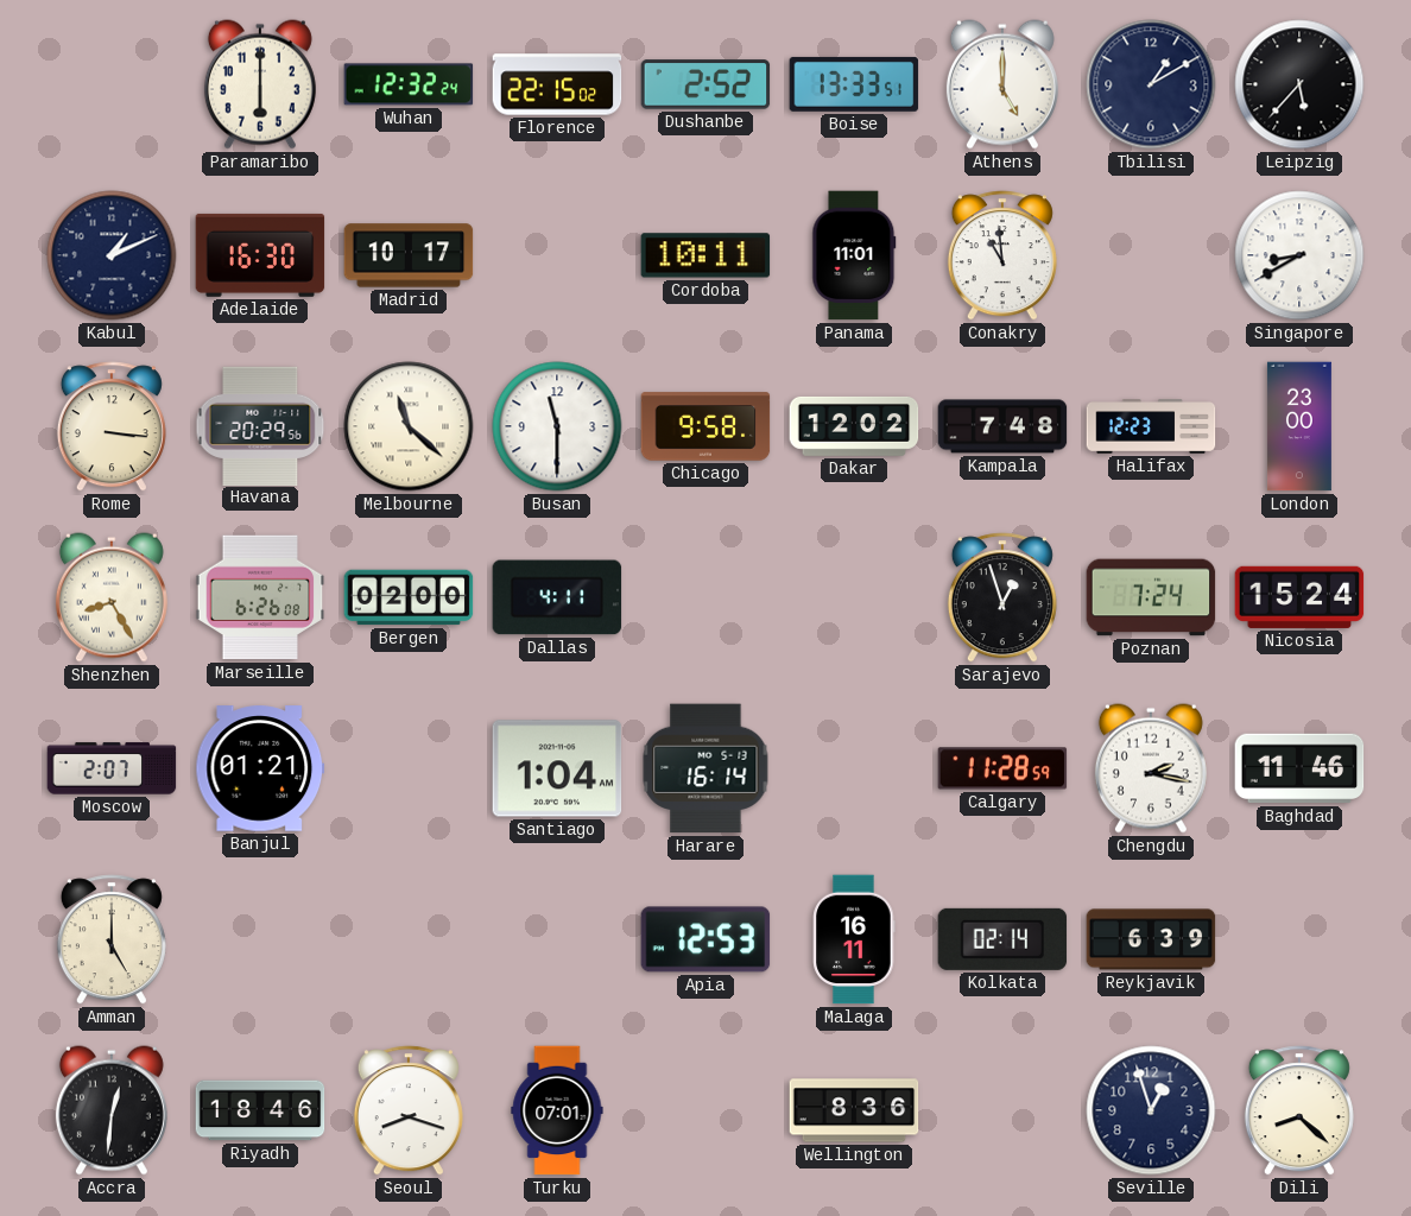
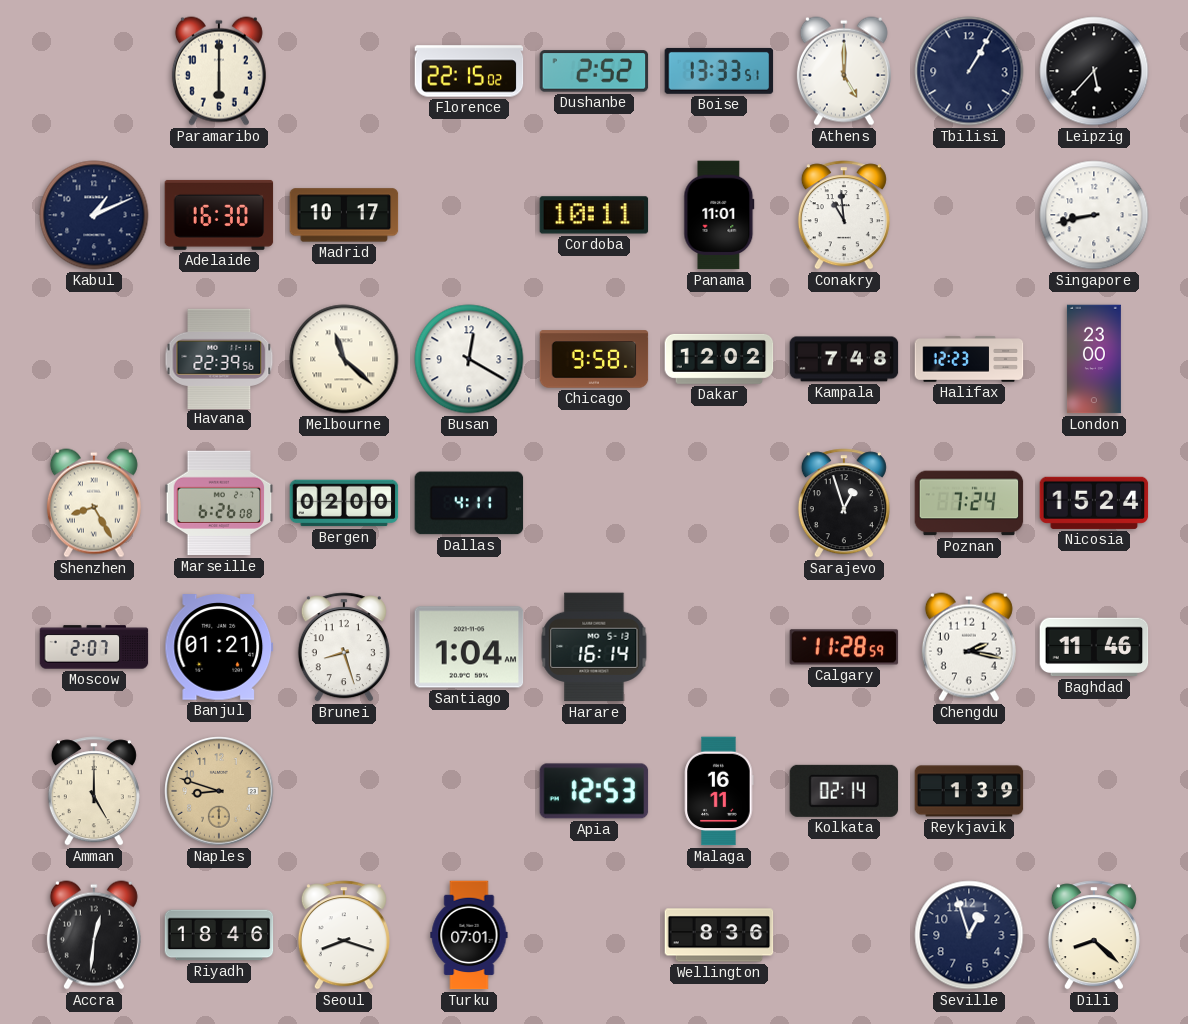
Wuhan: 12:32 -> none
Tbilisi: 1:10 -> 1:05
Singapore: 8:40 -> 8:43
Rome: 3:16 -> none
Havana: 20:29 -> 22:39
Busan: 11:30 -> 12:20
Brunei: none -> 8:27
Naples: none -> 8:48
Reykjavik: 6:39 -> 1:39
